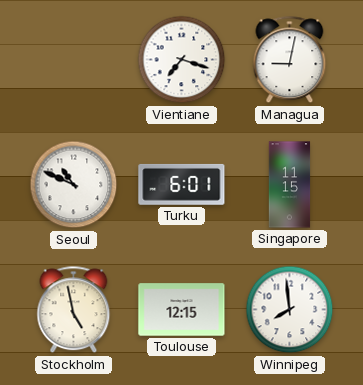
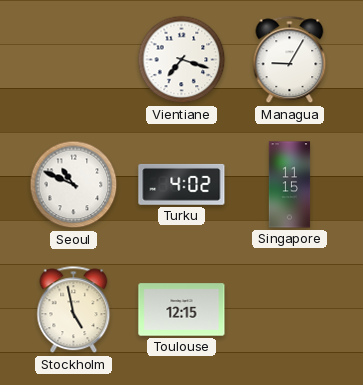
Managua: 9:02 -> 9:05
Turku: 6:01 -> 4:02
Winnipeg: 7:59 -> none
